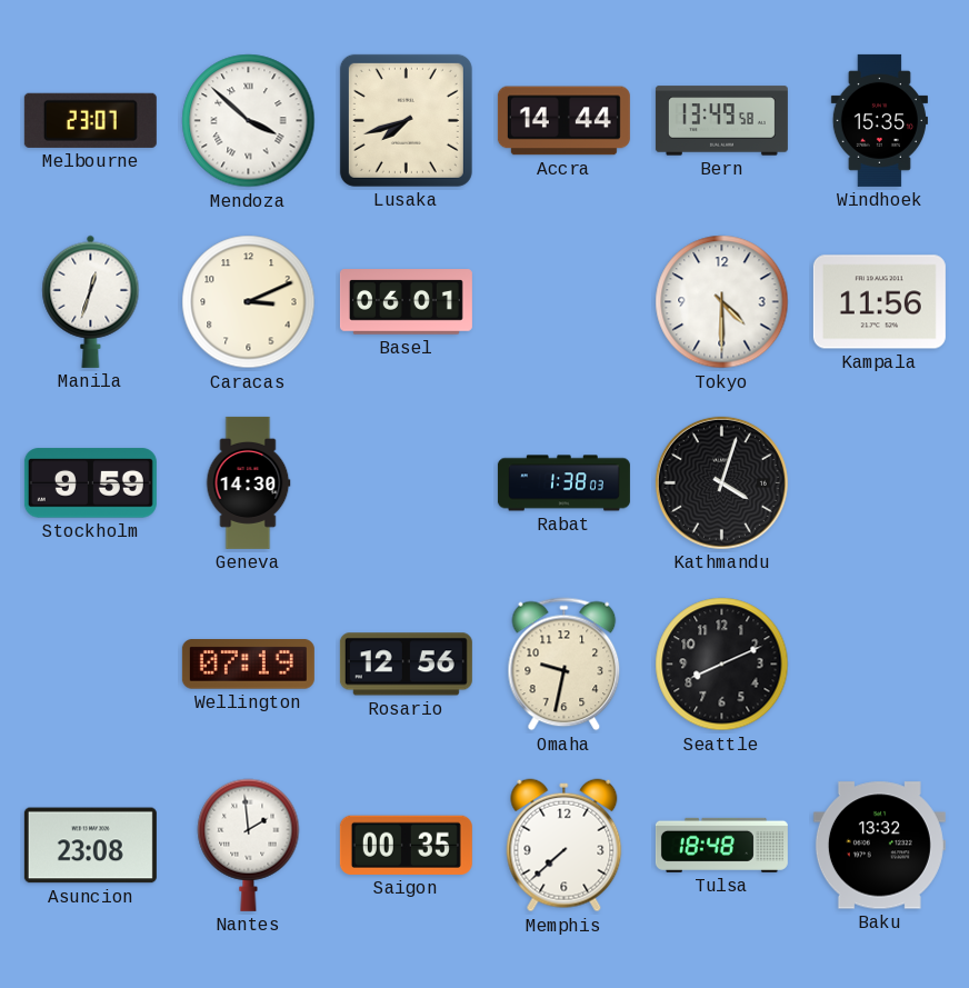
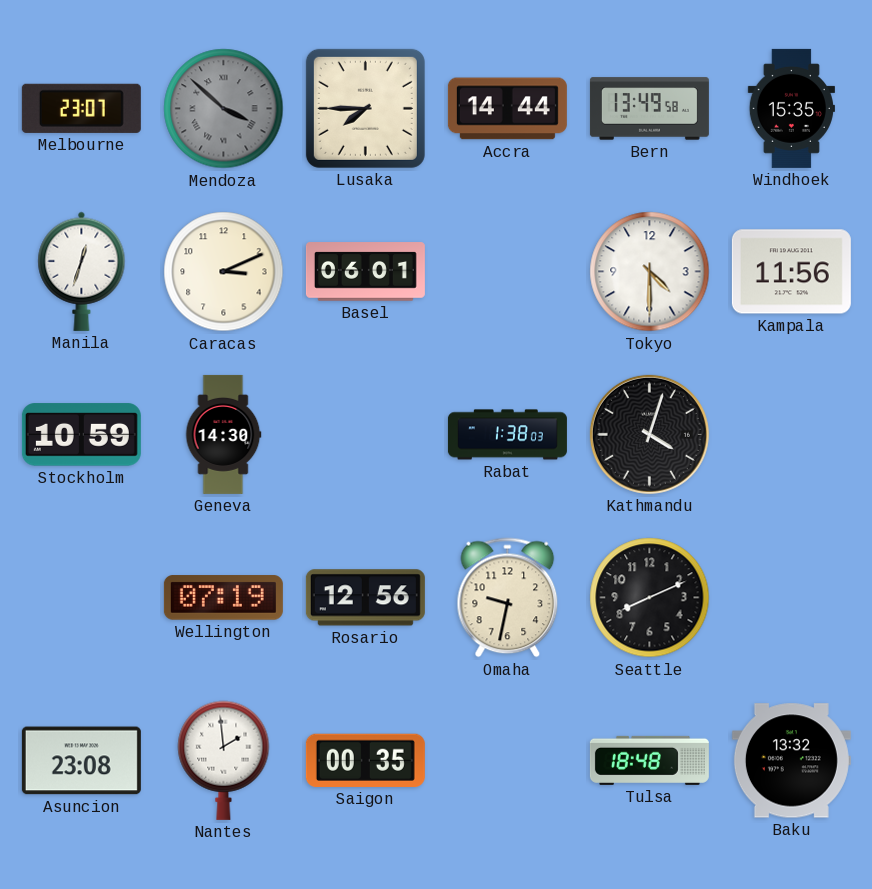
Mendoza dial: white -> grey
Lusaka: 7:42 -> 7:45
Stockholm: 9:59 -> 10:59
Memphis: 7:38 -> none
